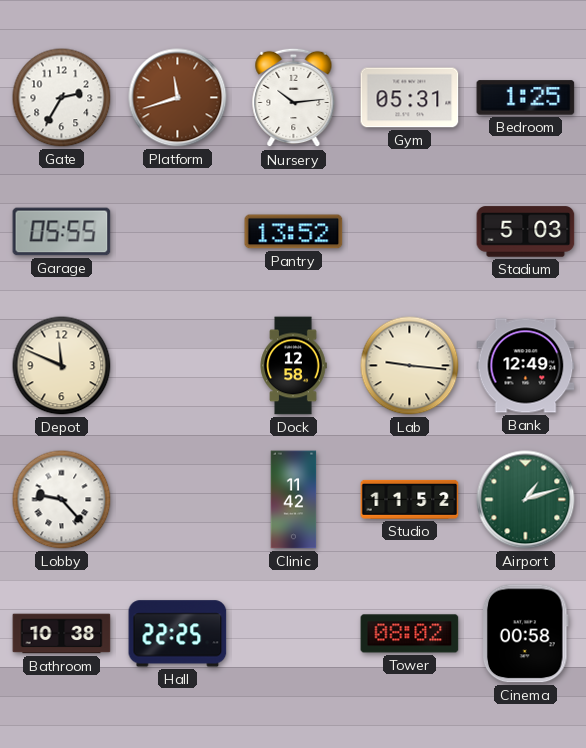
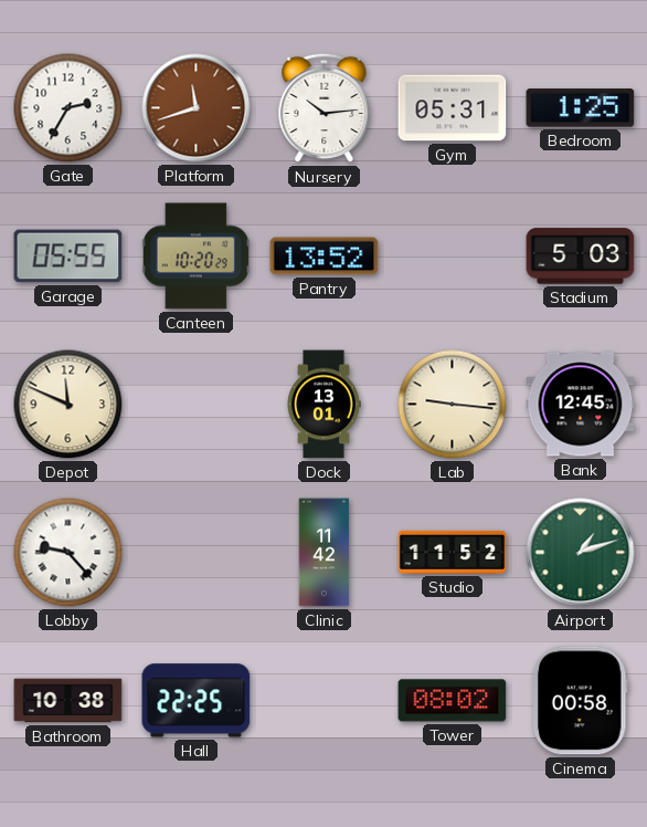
Canteen: none -> 10:20
Dock: 12:58 -> 13:01
Bank: 12:49 -> 12:45
